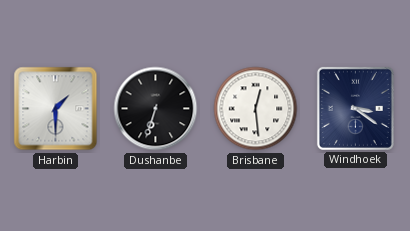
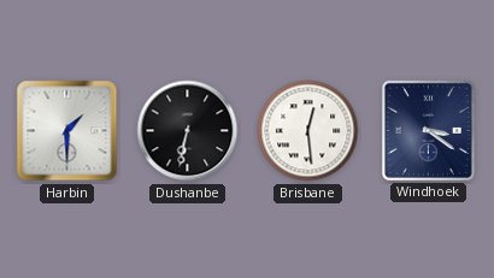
Dushanbe: 6:33 -> 6:32
